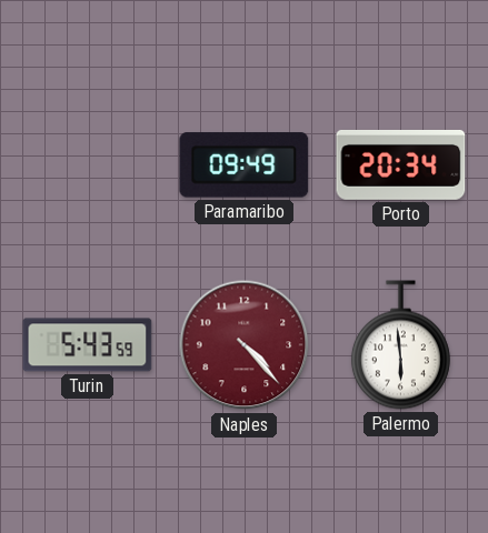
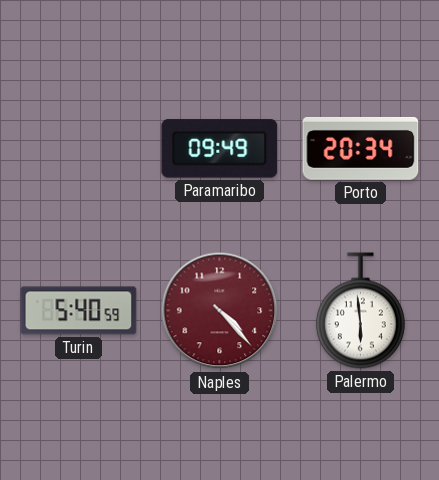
Turin: 5:43 -> 5:40
